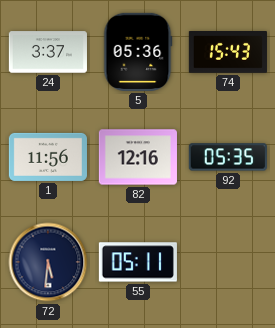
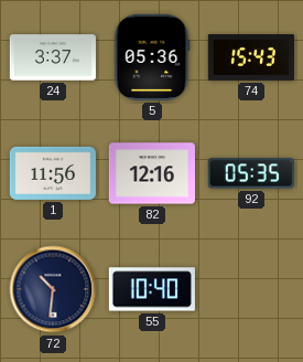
72: 5:31 -> 10:31
55: 05:11 -> 10:40
